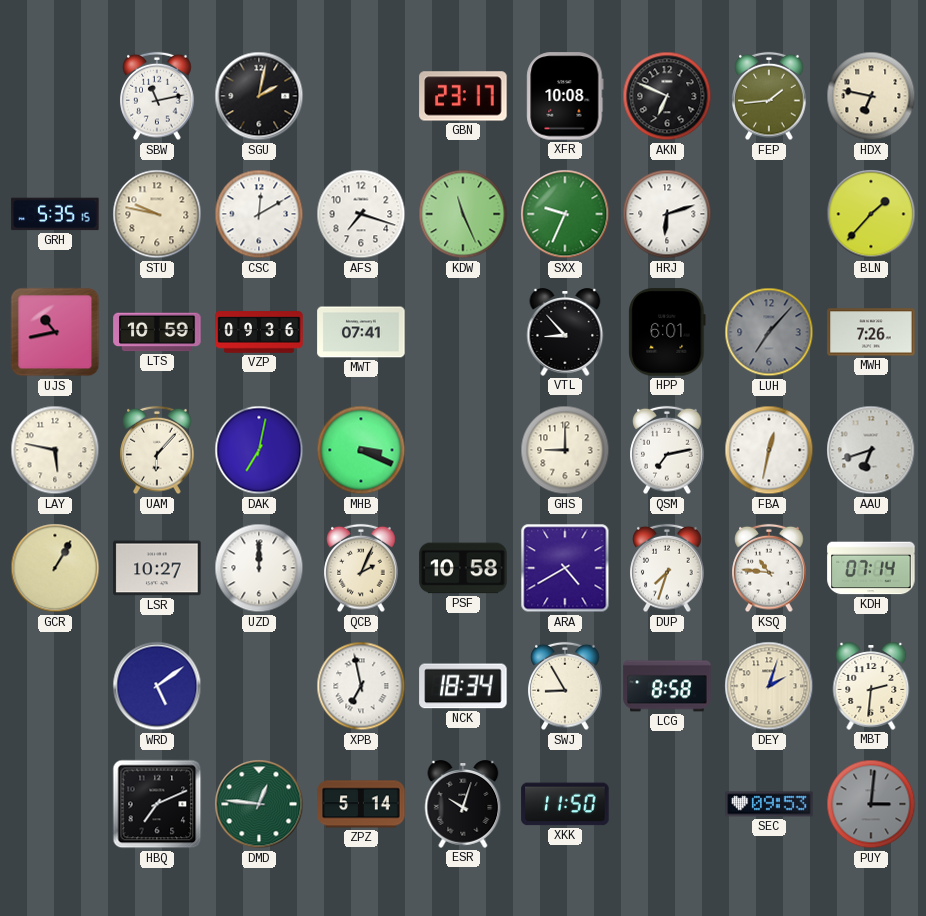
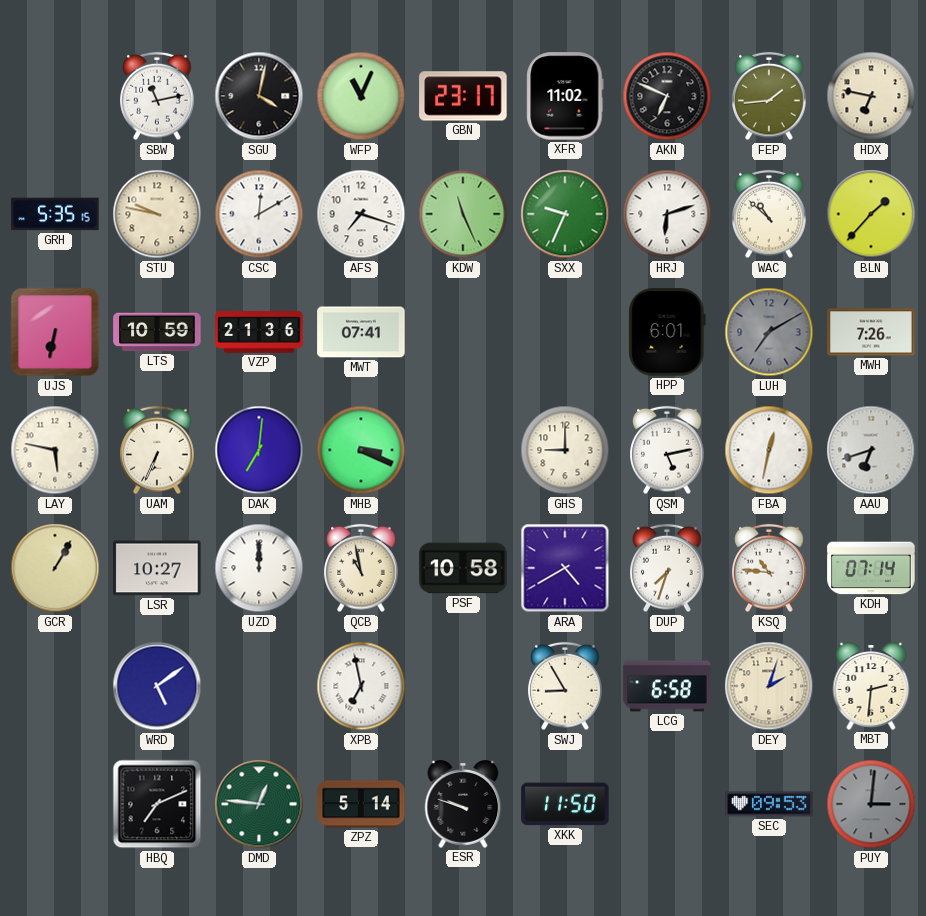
SGU: 2:02 -> 4:02
WFP: none -> 11:04
XFR: 10:08 -> 11:02
WAC: none -> 10:52
UJS: 10:43 -> 6:32
VZP: 09:36 -> 21:36
VTL: 8:53 -> none
LUH: 7:07 -> 7:10
UAM: 6:07 -> 6:34
DAK: 7:02 -> 7:01
QSM: 7:13 -> 5:13
QCB: 2:04 -> 10:58
NCK: 18:34 -> none
LCG: 8:58 -> 6:58
ESR: 10:03 -> 9:48
